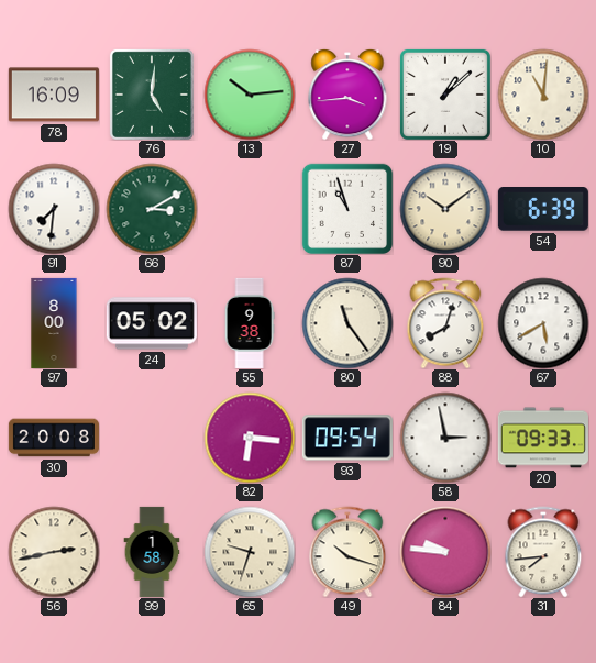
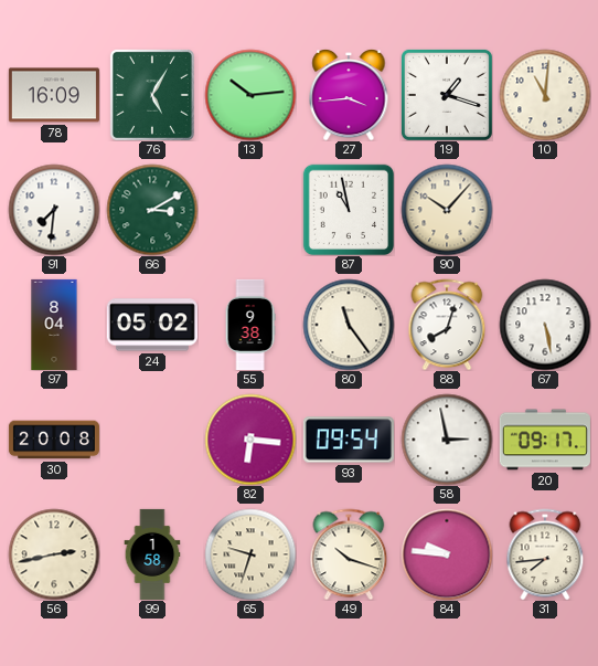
76: 5:01 -> 5:05
19: 1:08 -> 1:18
87: 10:57 -> 10:58
90: 10:09 -> 10:07
54: 6:39 -> none
97: 8:00 -> 8:04
67: 5:40 -> 5:28
20: 09:33 -> 09:17
